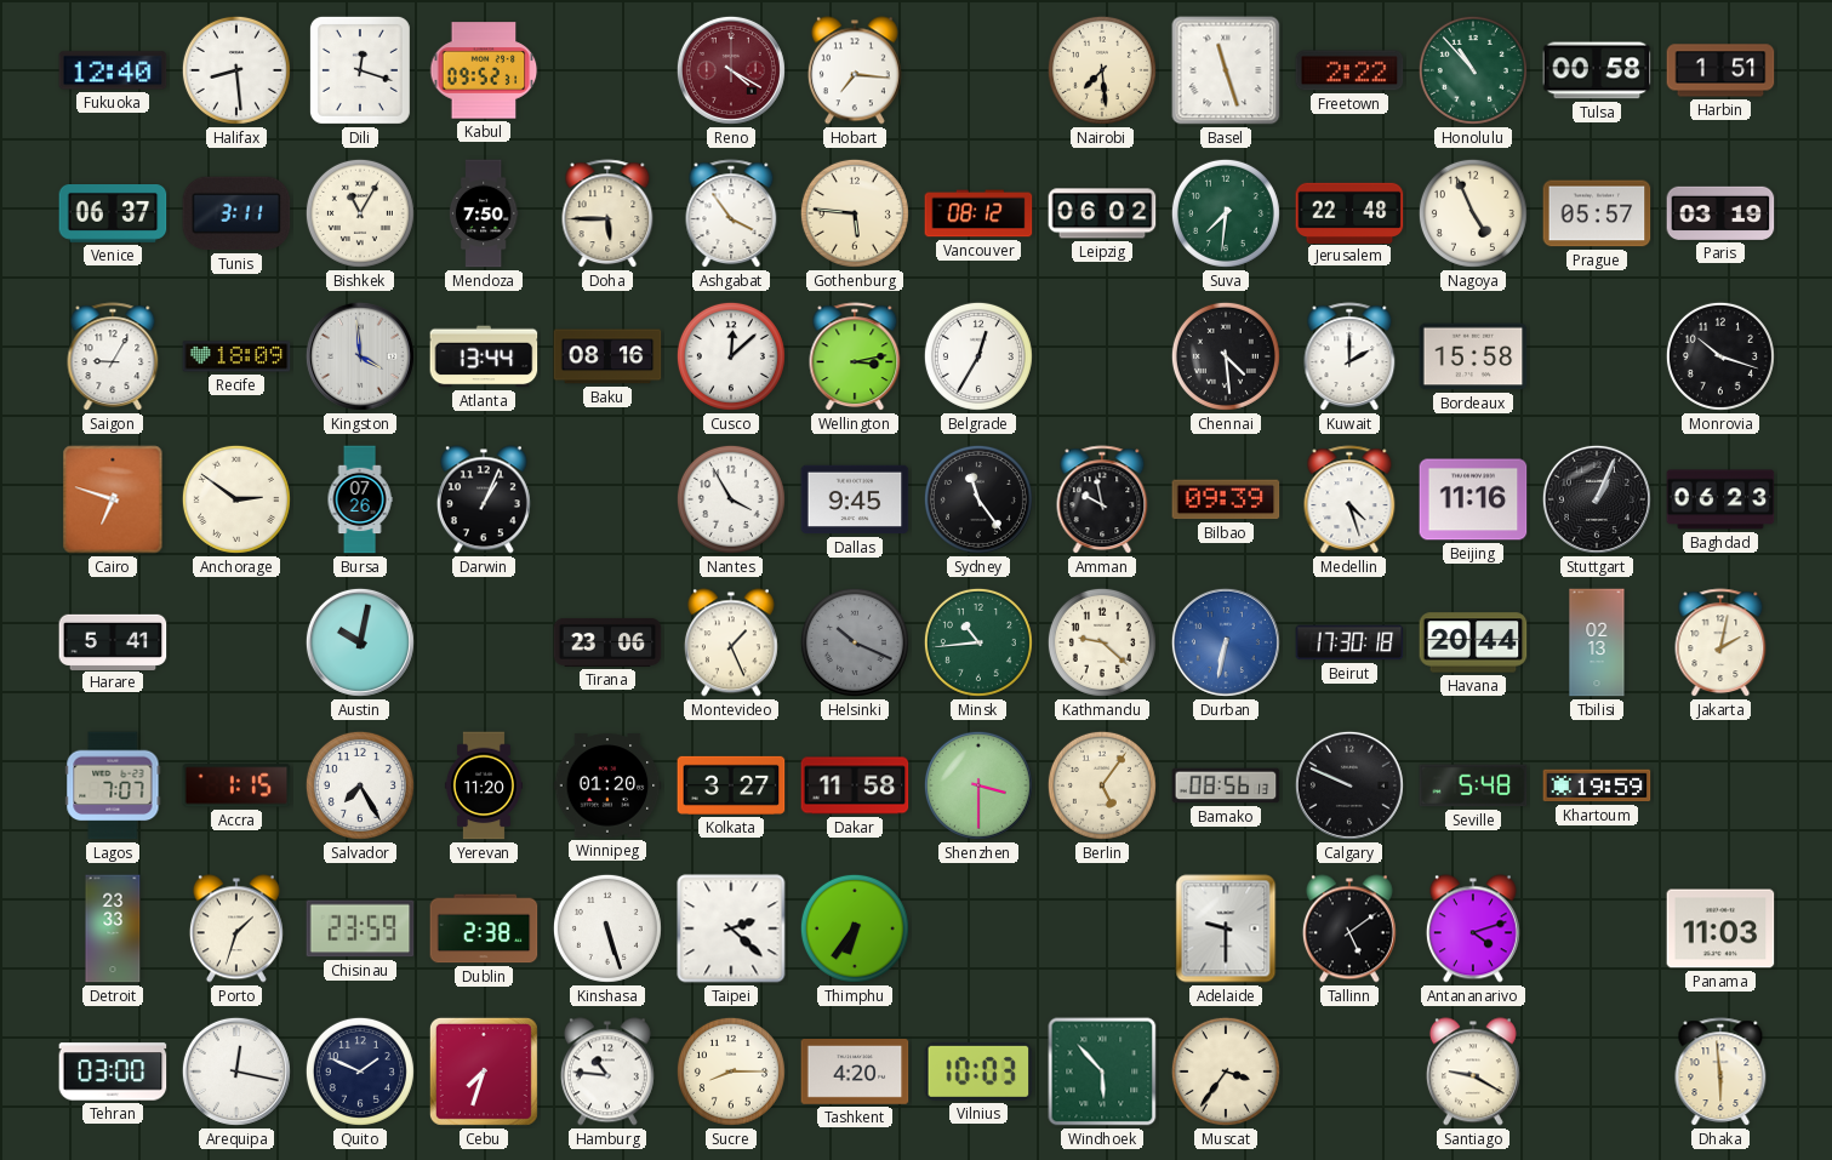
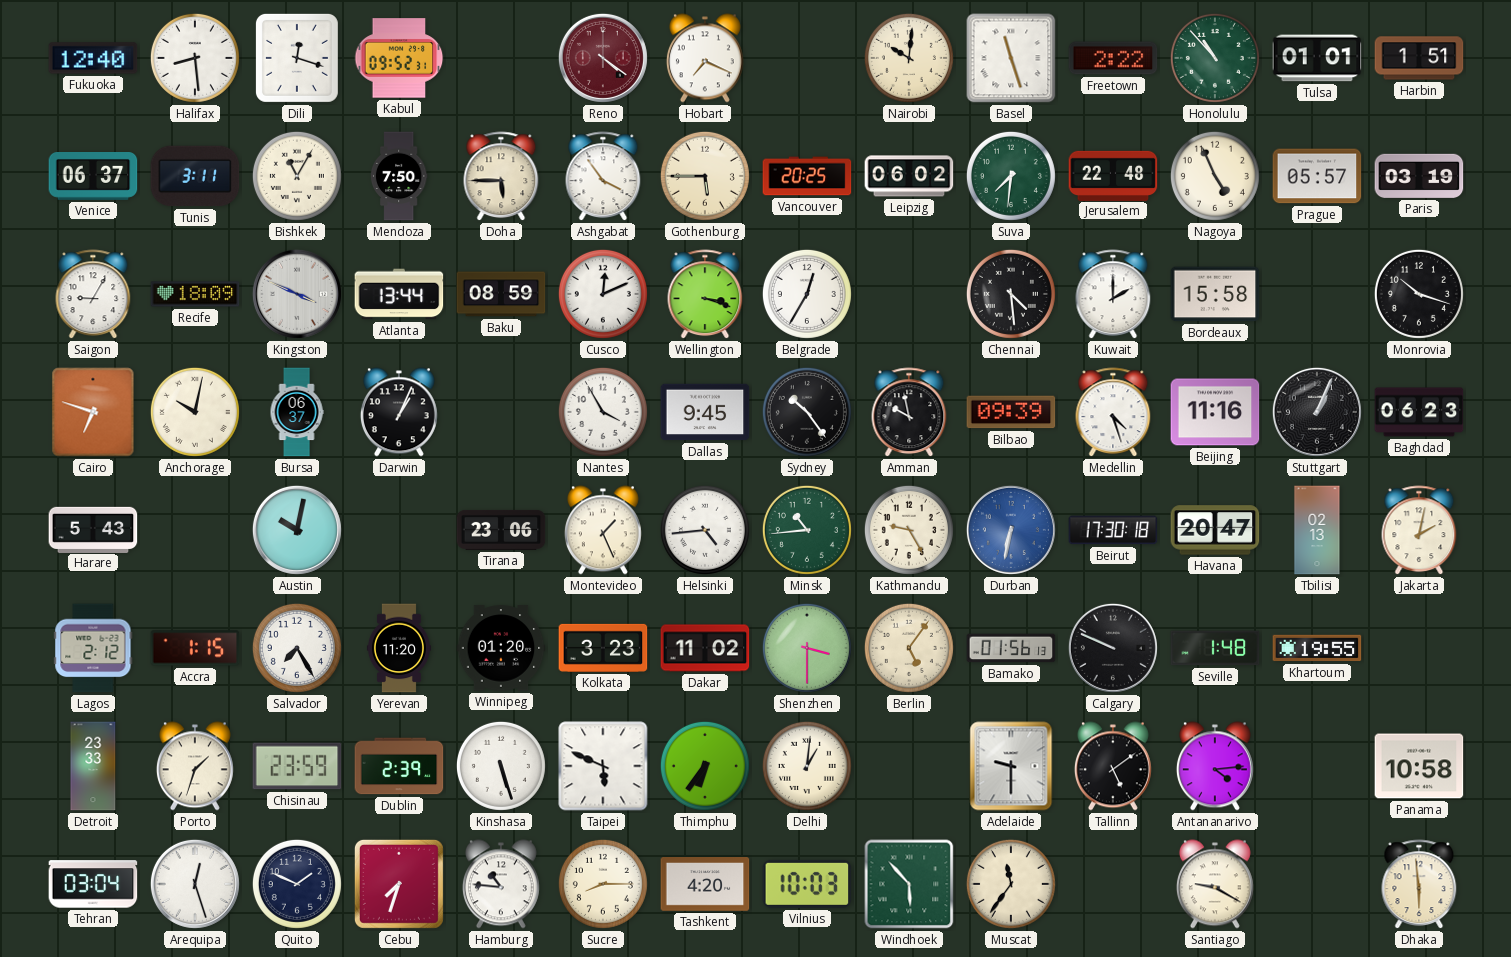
Reno: 4:20 -> 4:21
Hobart: 7:16 -> 7:19
Nairobi: 7:29 -> 10:01
Tulsa: 00:58 -> 01:01
Gothenburg: 5:46 -> 5:45
Vancouver: 08:12 -> 20:25
Kingston: 3:59 -> 3:49
Baku: 08:16 -> 08:59
Cusco: 12:08 -> 12:11
Wellington: 3:13 -> 3:18
Anchorage: 2:51 -> 10:02
Bursa: 07:26 -> 06:37
Sydney: 11:24 -> 10:24
Harare: 5:41 -> 5:43
Helsinki: 10:19 -> 4:44
Helsinki dial: grey -> white
Kathmandu: 9:22 -> 9:25
Havana: 20:44 -> 20:47
Lagos: 7:07 -> 2:12
Kolkata: 3:27 -> 3:23
Dakar: 11:58 -> 11:02
Bamako: 08:56 -> 01:56
Seville: 5:48 -> 1:48
Khartoum: 19:59 -> 19:55
Dublin: 2:38 -> 2:39
Taipei: 2:22 -> 5:49
Delhi: none -> 1:01
Antananarivo: 4:12 -> 4:14
Panama: 11:03 -> 10:58
Tehran: 03:00 -> 03:04
Arequipa: 12:17 -> 12:27
Muscat: 3:36 -> 11:36
